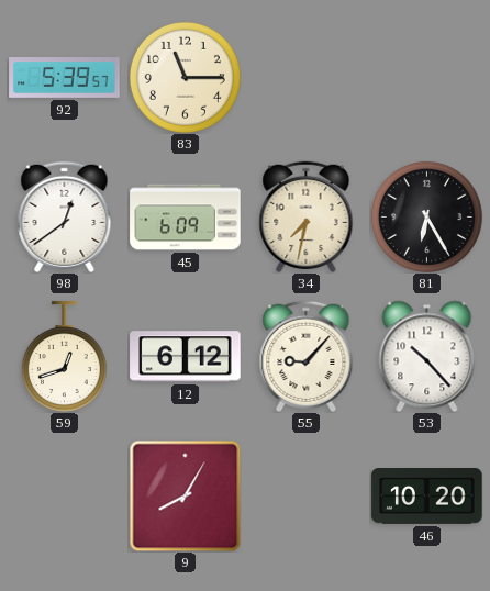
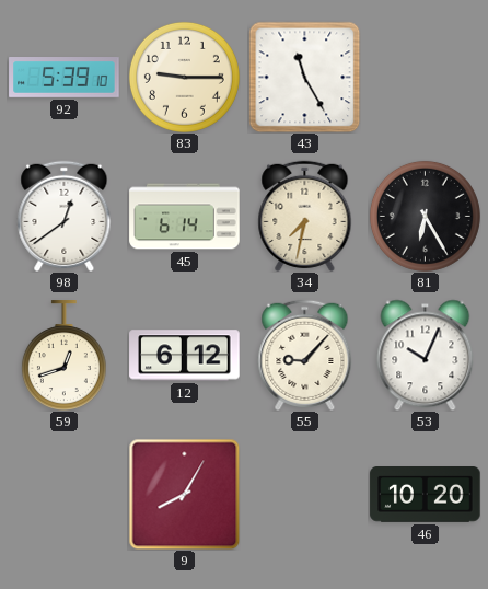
92: 5:39:57 -> 5:39:10
83: 11:15 -> 9:15
43: none -> 11:25
45: 6:09 -> 6:14
53: 10:23 -> 10:04
